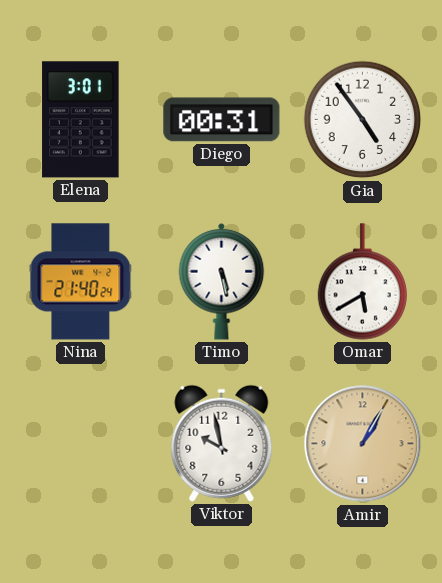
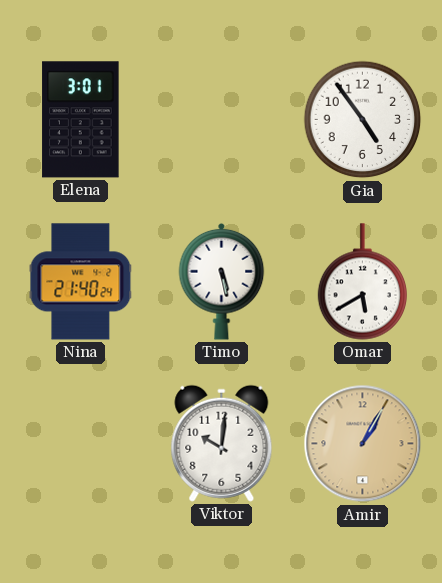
Diego: 00:31 -> none
Viktor: 9:58 -> 10:01
